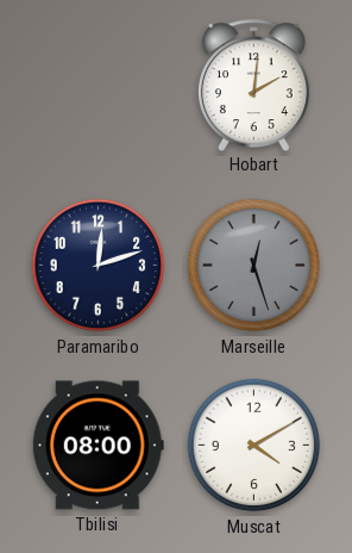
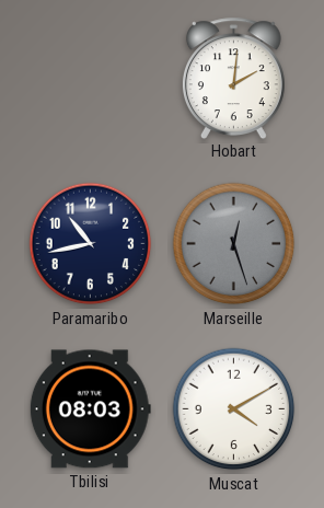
Paramaribo: 12:12 -> 10:43
Tbilisi: 08:00 -> 08:03
